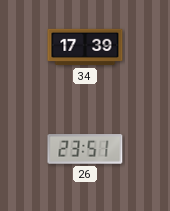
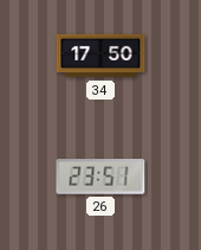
34: 17:39 -> 17:50
